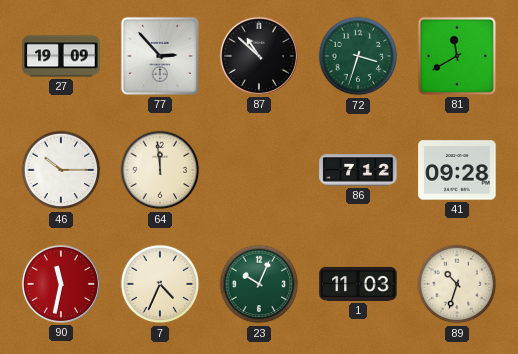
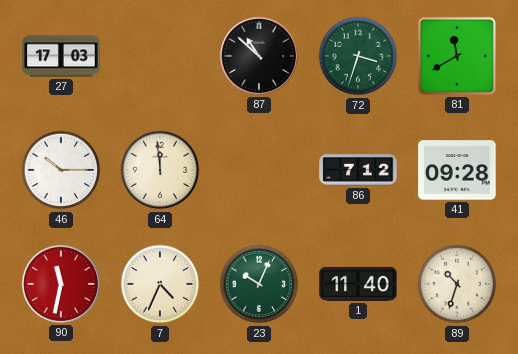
27: 19:09 -> 17:03
77: 2:53 -> none
1: 11:03 -> 11:40
